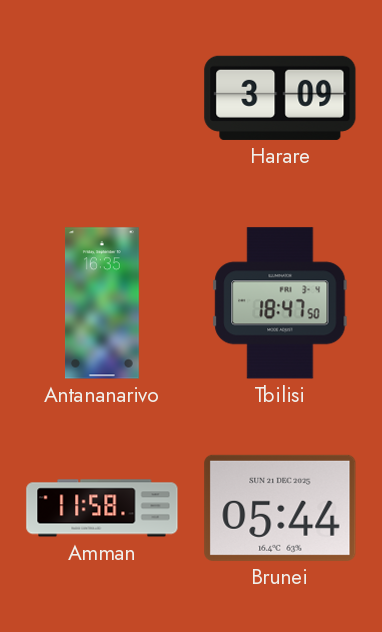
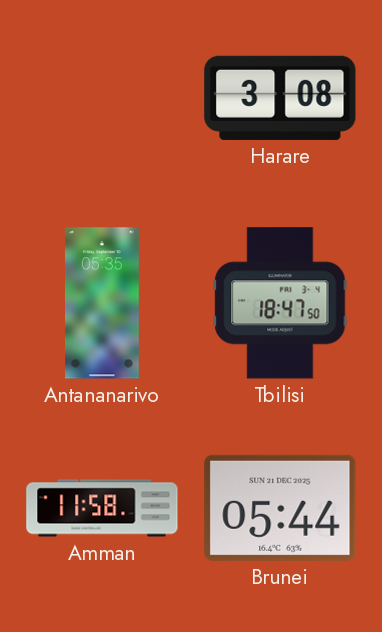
Harare: 3:09 -> 3:08
Antananarivo: 16:35 -> 05:35
